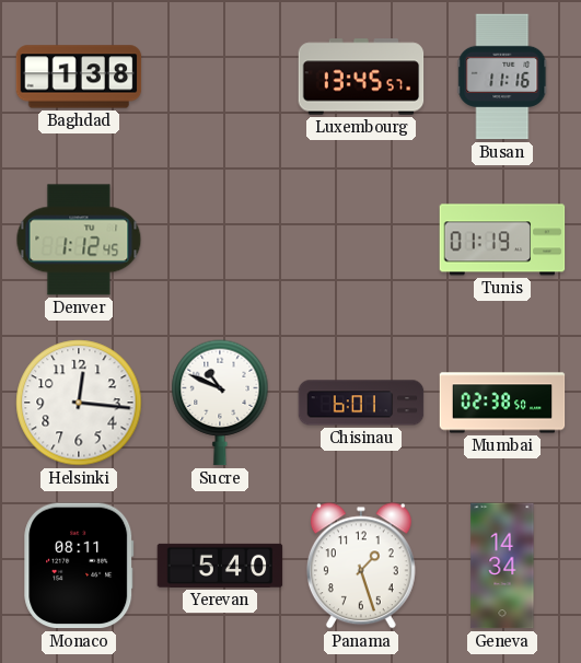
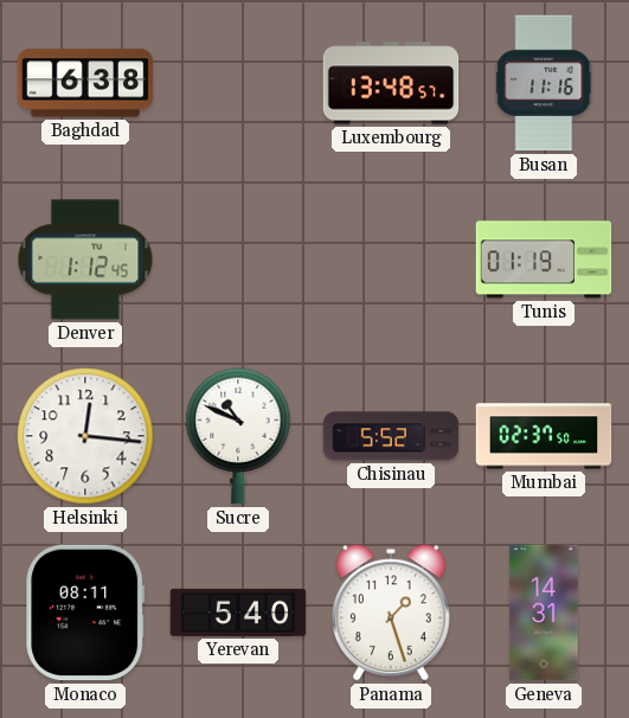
Baghdad: 1:38 -> 6:38
Luxembourg: 13:45 -> 13:48
Chisinau: 6:01 -> 5:52
Mumbai: 02:38 -> 02:37
Geneva: 14:34 -> 14:31
